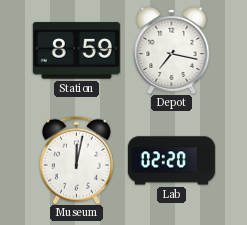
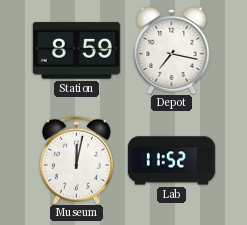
Lab: 02:20 -> 11:52
